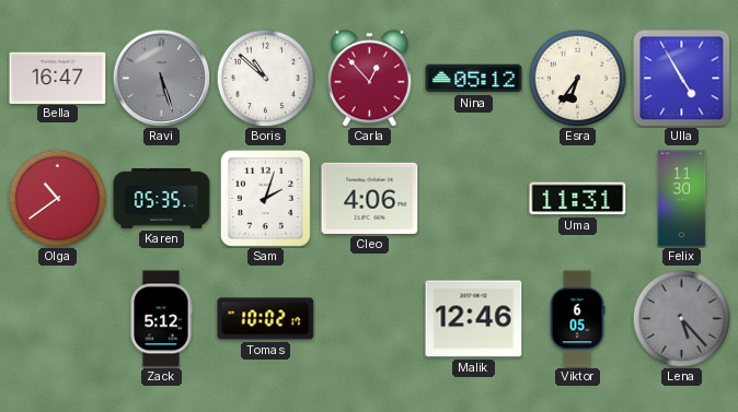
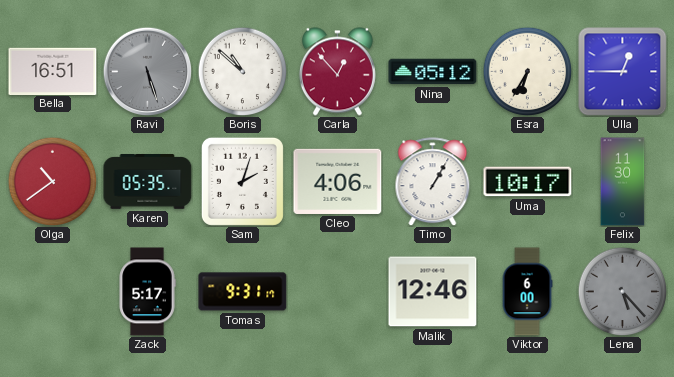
Bella: 16:47 -> 16:51
Esra: 6:36 -> 6:35
Ulla: 4:55 -> 12:45
Timo: none -> 1:05
Uma: 11:31 -> 10:17
Zack: 5:12 -> 5:17
Tomas: 10:02 -> 9:31
Viktor: 6:05 -> 6:00
